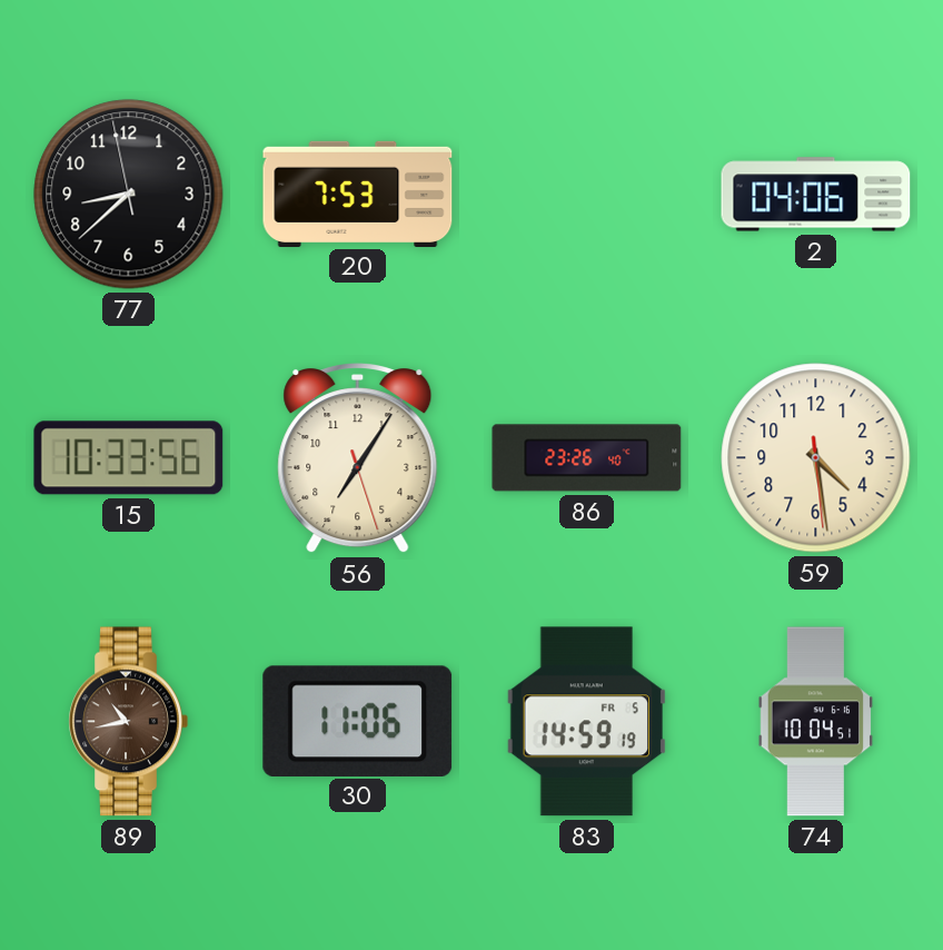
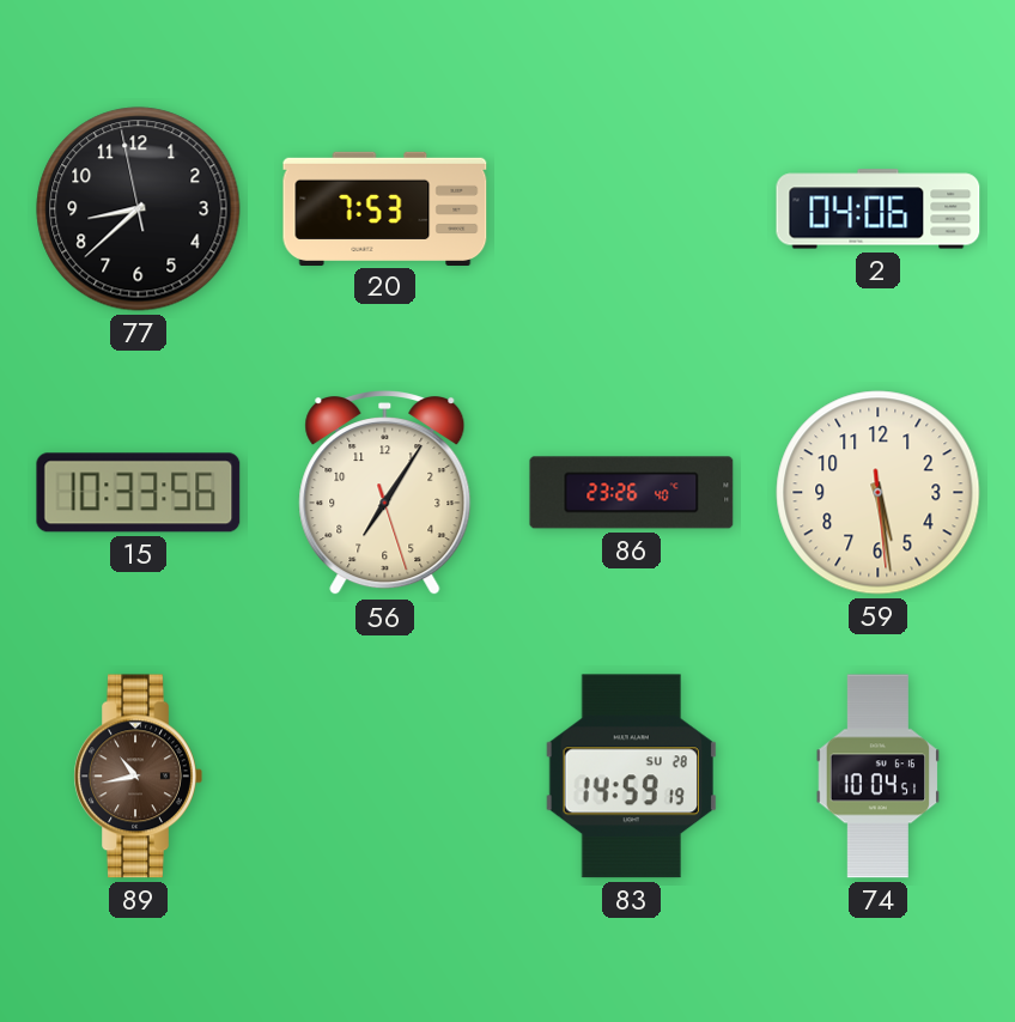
59: 4:28 -> 5:28
30: 11:06 -> none
83 date: FR 5 -> SU 28
